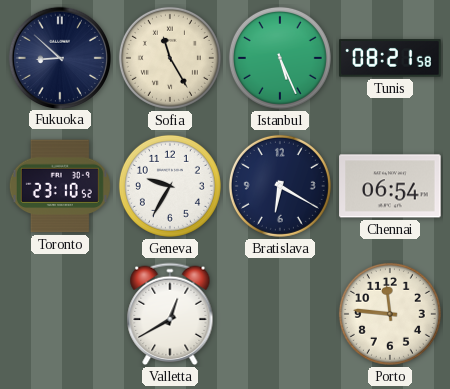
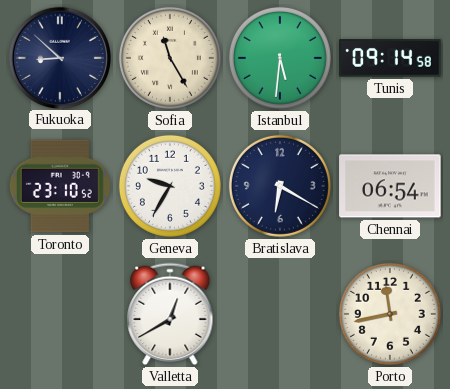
Istanbul: 5:26 -> 5:31
Tunis: 08:21 -> 09:14
Porto: 11:46 -> 11:43
